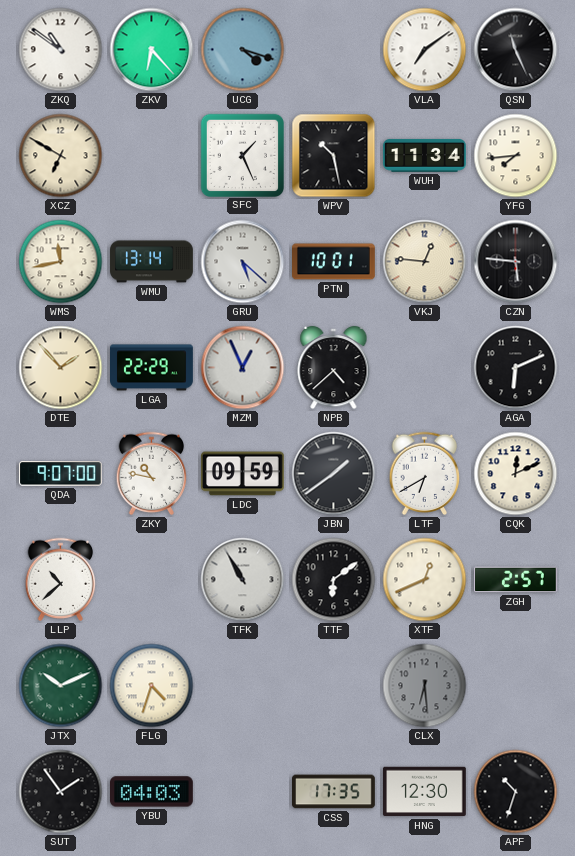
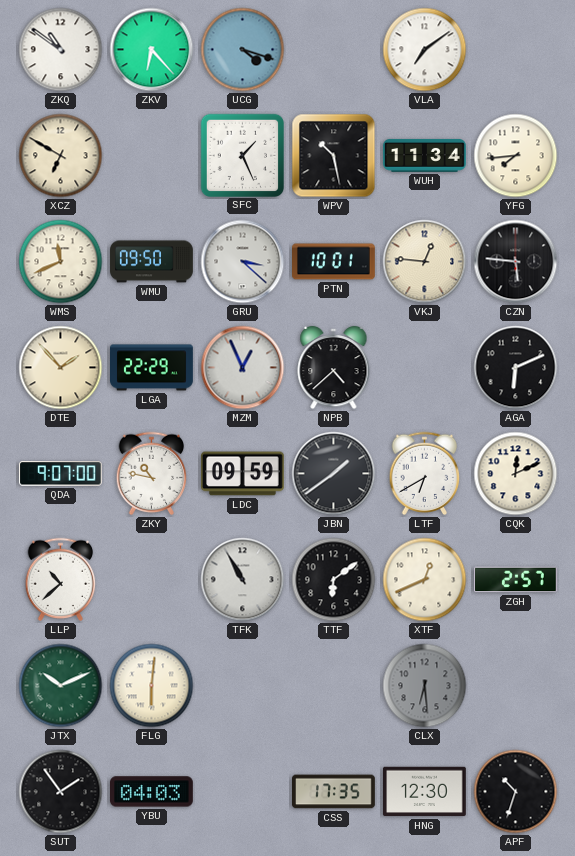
QSN: 11:26 -> none
WMS: 11:43 -> 11:41
WMU: 13:14 -> 09:50
GRU: 5:22 -> 3:22
FLG: 4:33 -> 6:01
